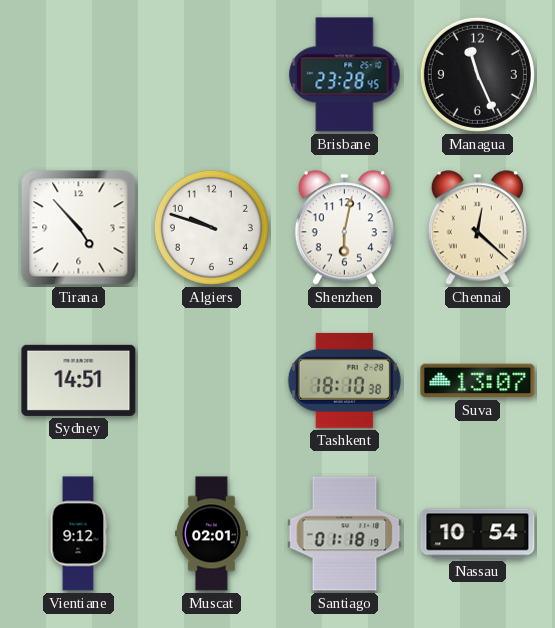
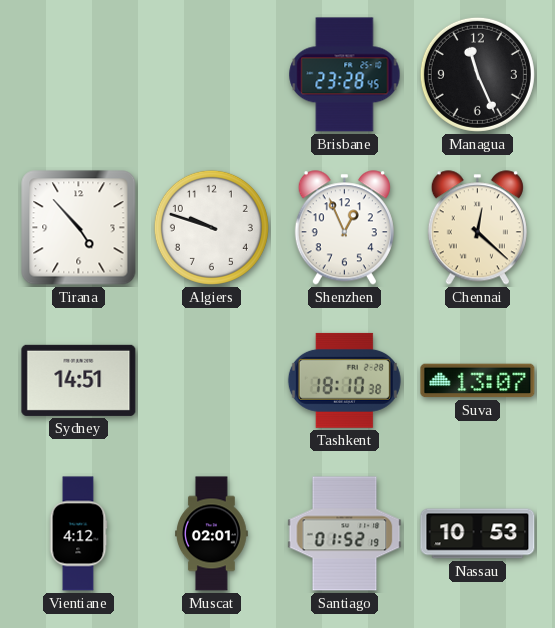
Shenzhen: 6:02 -> 12:56
Vientiane: 9:12 -> 4:12
Santiago: 01:18 -> 01:52
Nassau: 10:54 -> 10:53
